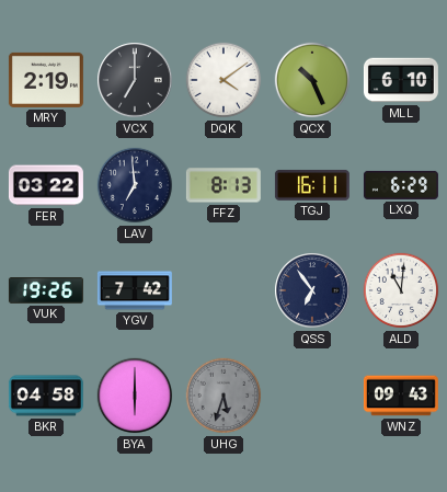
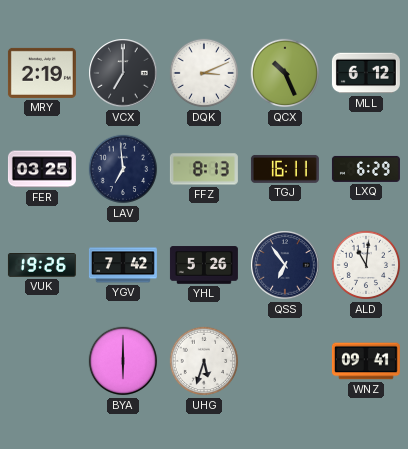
DQK: 4:09 -> 3:11
MLL: 6:10 -> 6:12
FER: 03:22 -> 03:25
YHL: none -> 5:26
BKR: 04:58 -> none
UHG dial: grey -> white
WNZ: 09:43 -> 09:41
